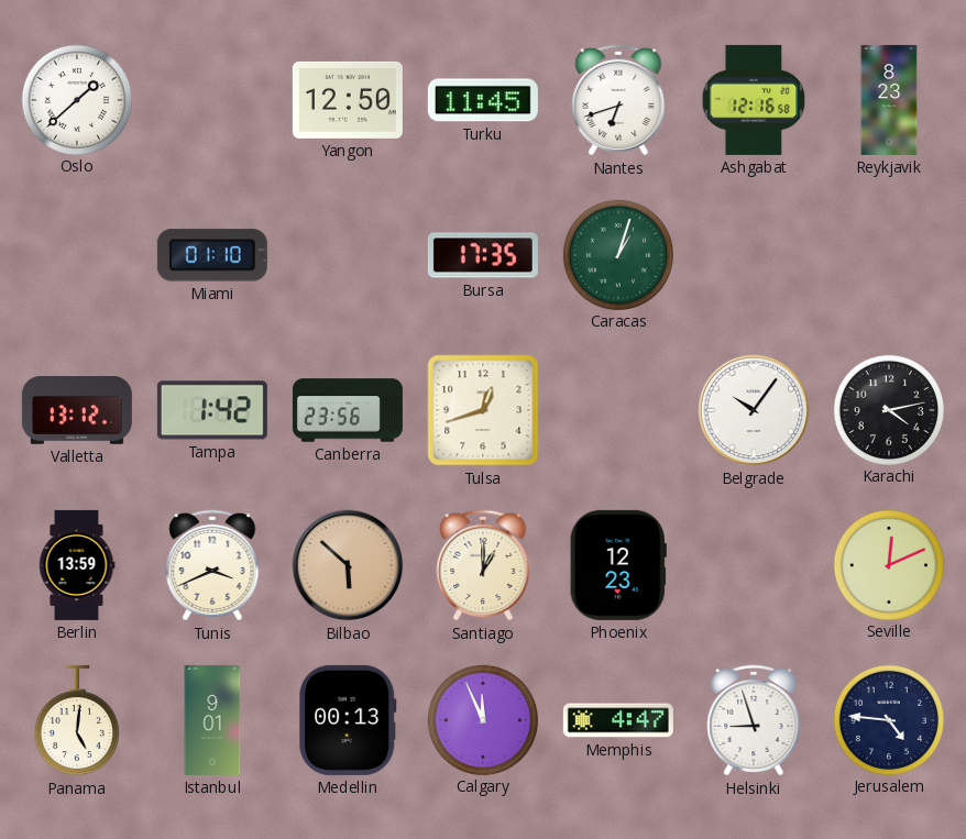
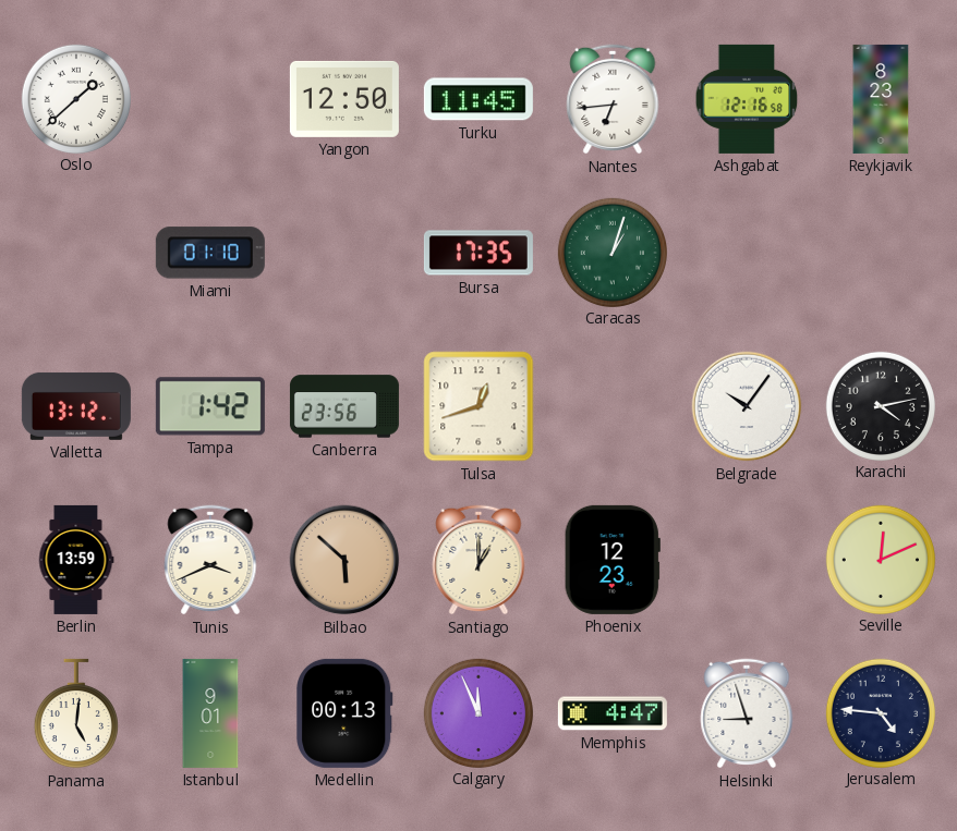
Nantes: 6:42 -> 6:44
